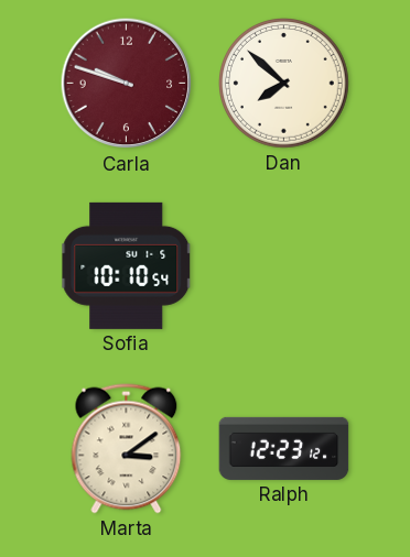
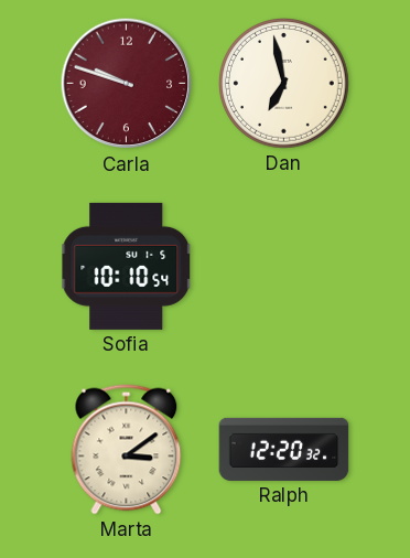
Dan: 7:52 -> 6:58
Ralph: 12:23 -> 12:20
